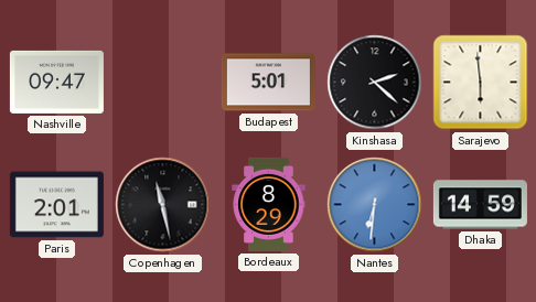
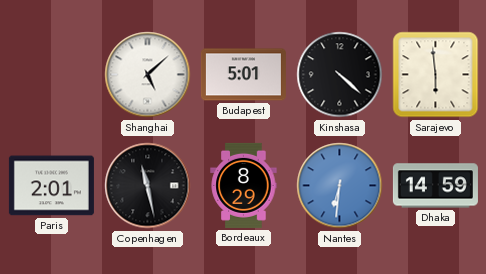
Nashville: 09:47 -> none
Shanghai: none -> 5:08
Kinshasa: 2:22 -> 4:22
